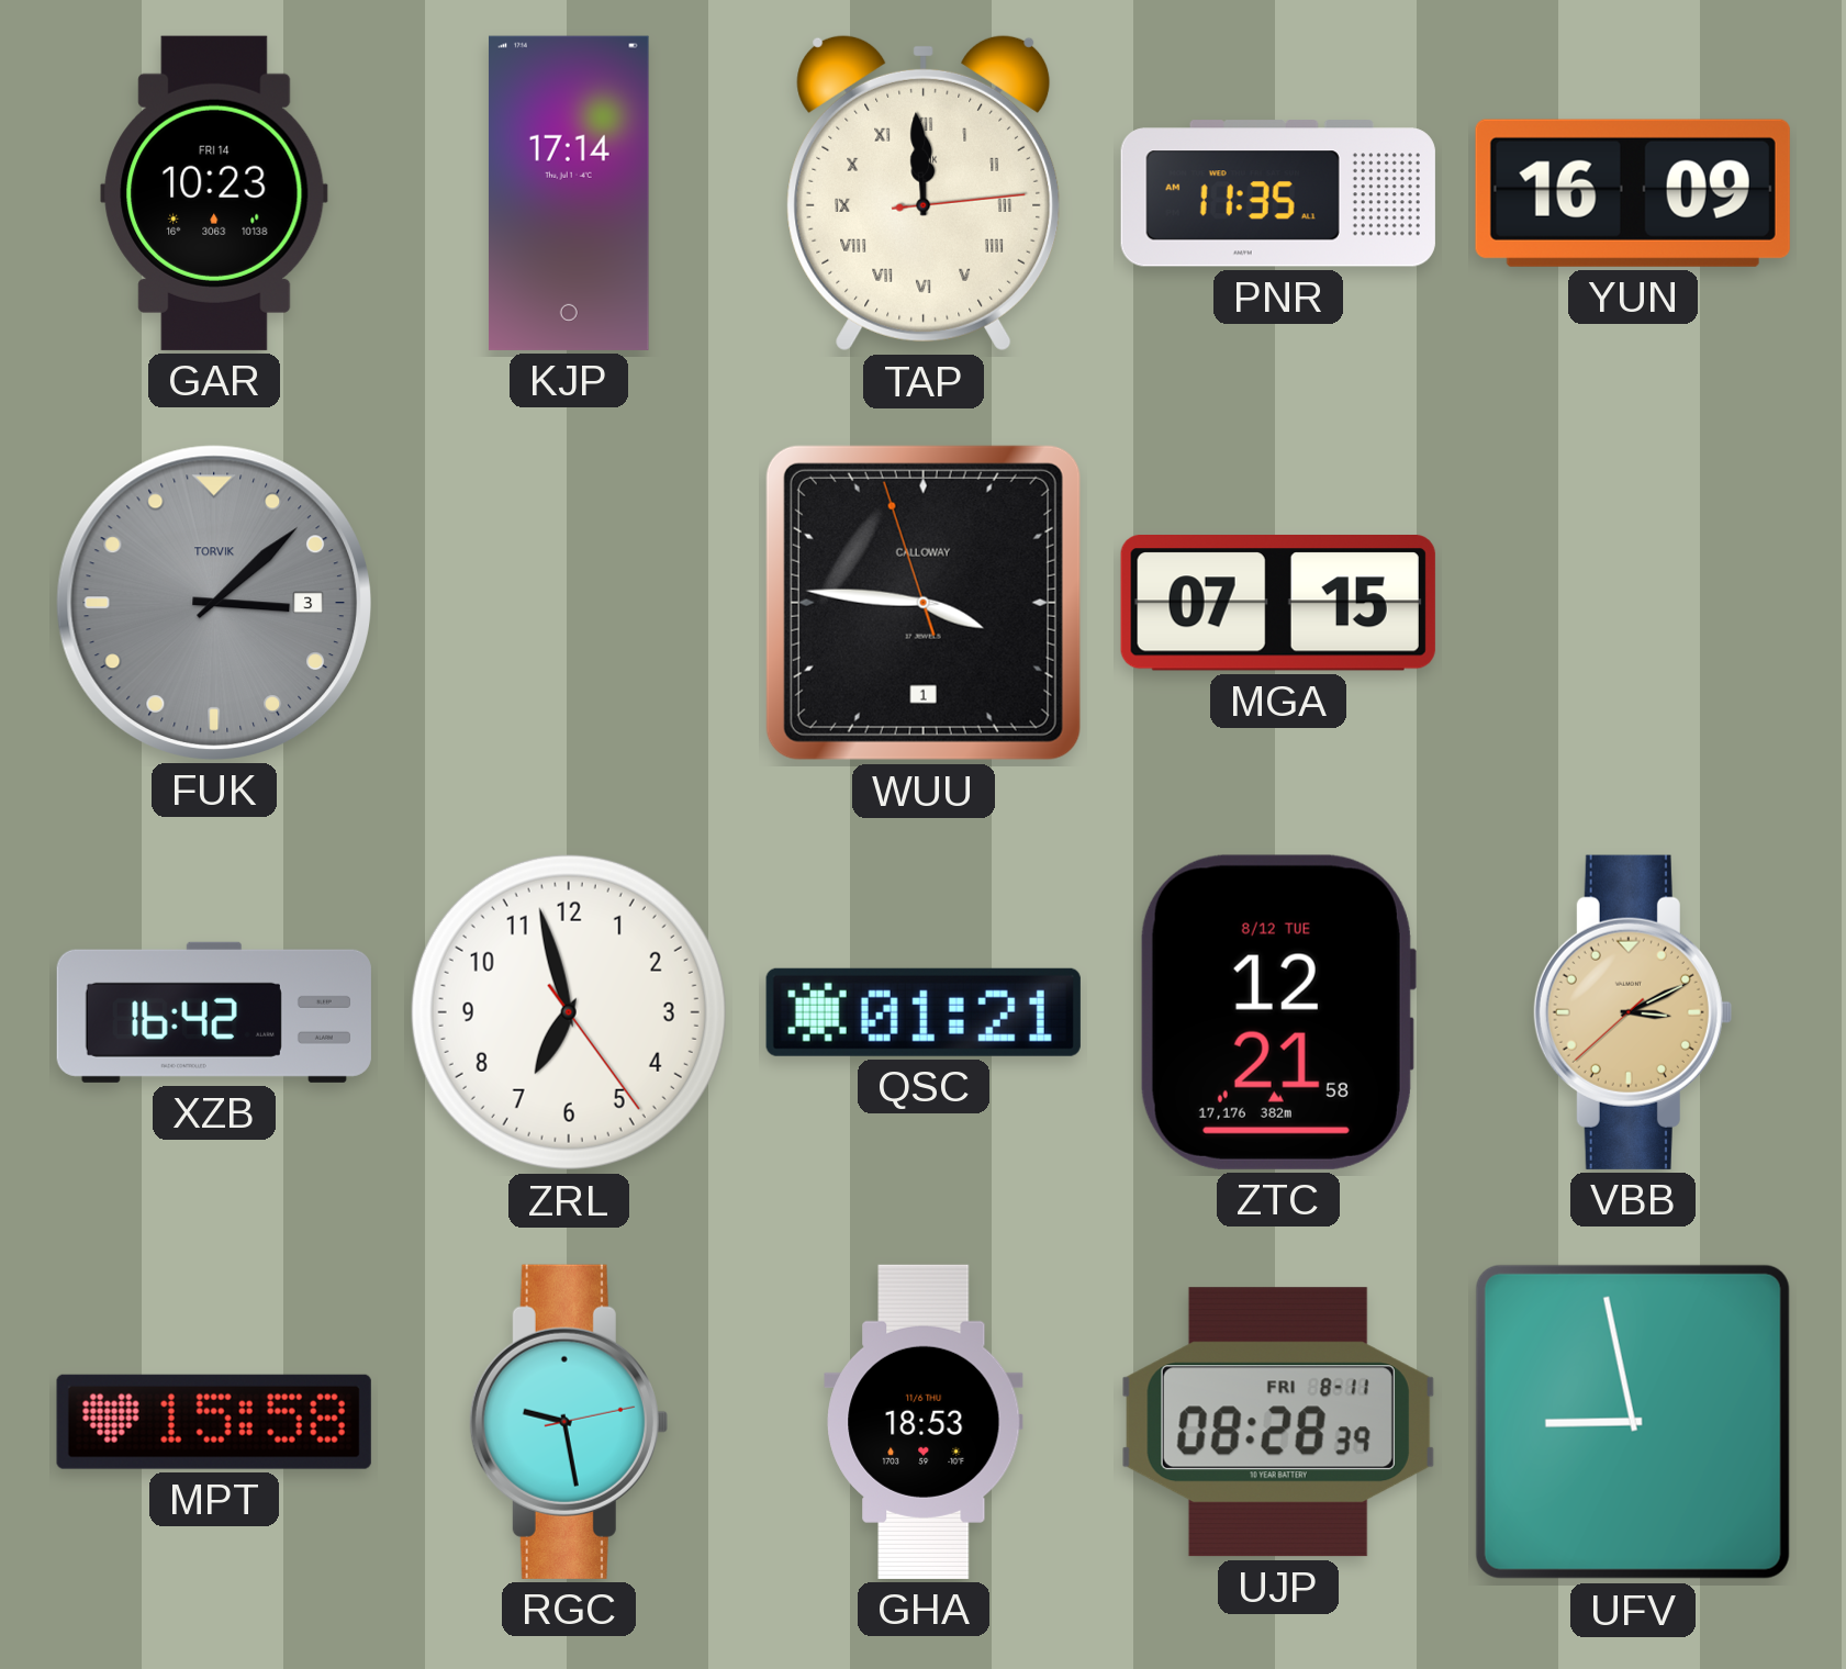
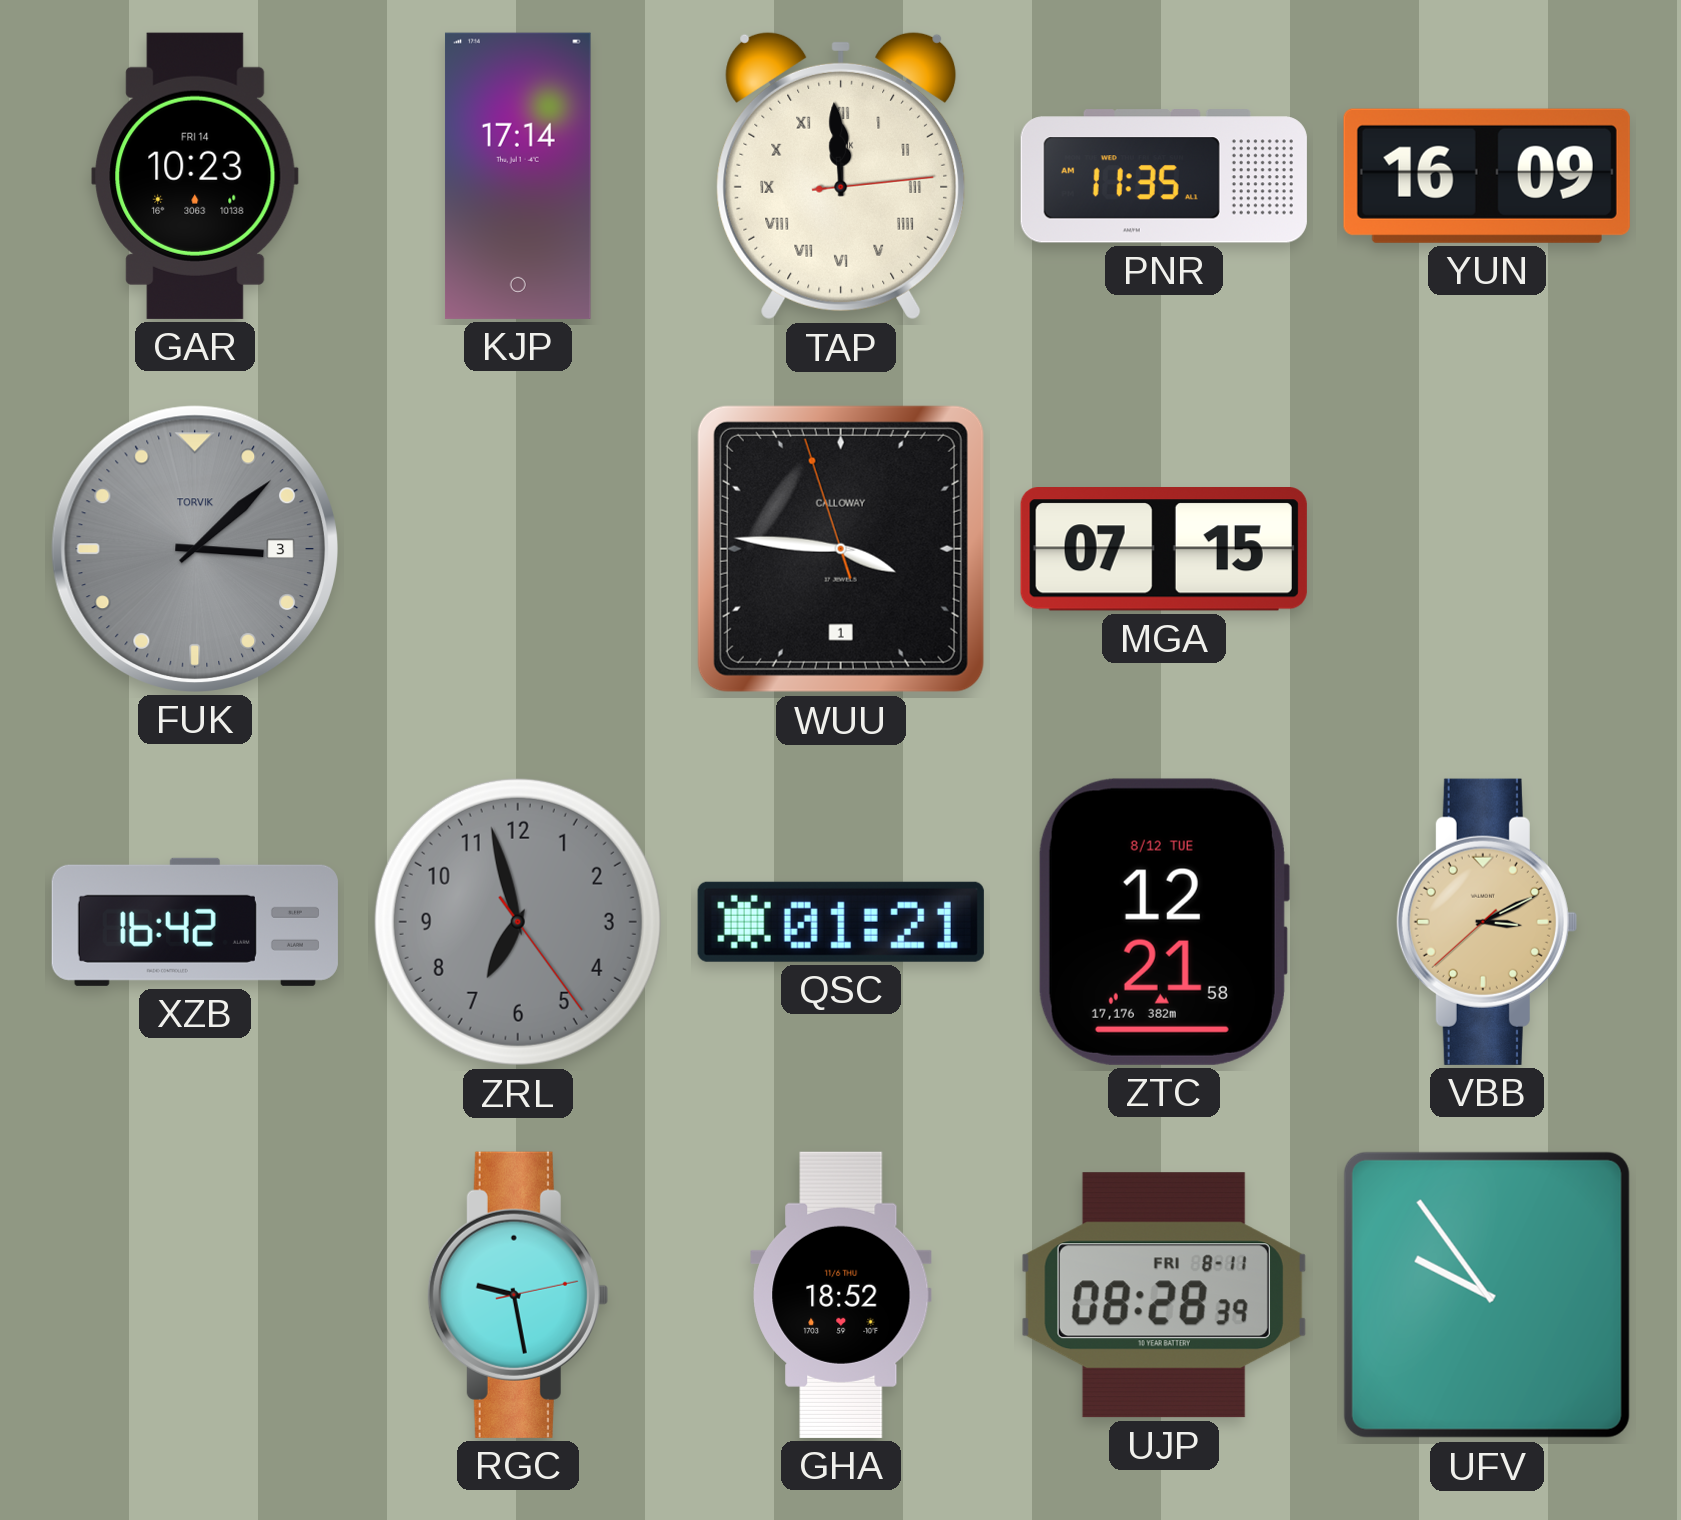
ZRL dial: white -> grey
MPT: 15:58 -> none
GHA: 18:53 -> 18:52
UFV: 8:58 -> 9:54
